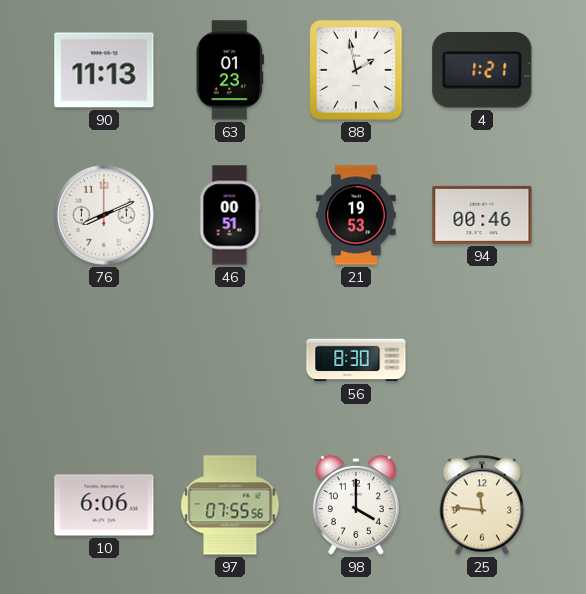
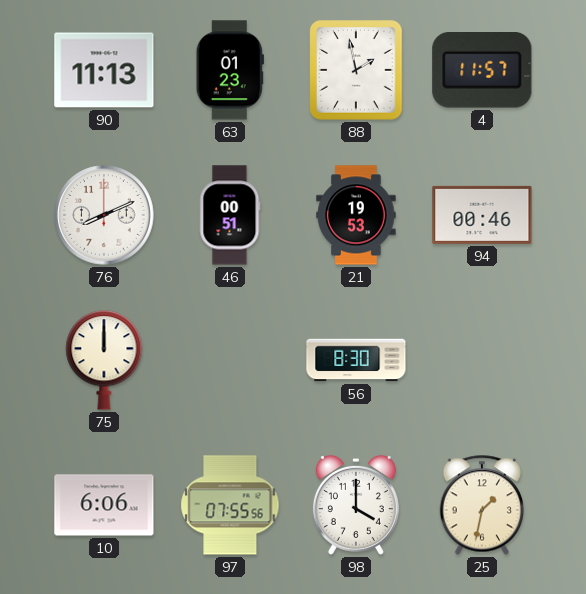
4: 1:21 -> 11:57
75: none -> 12:00
25: 11:46 -> 1:32
